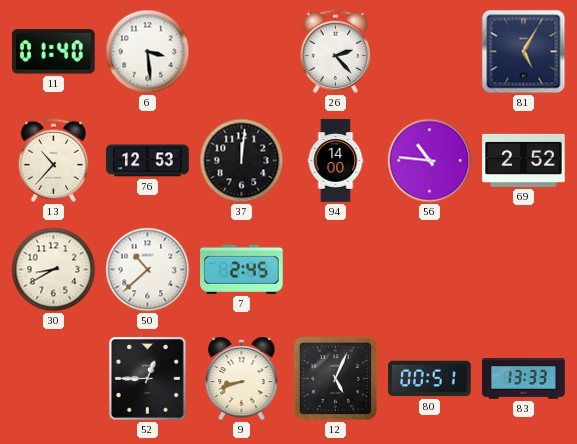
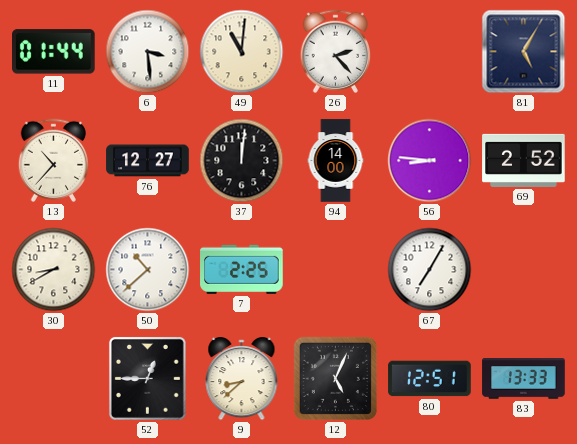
11: 01:40 -> 01:44
49: none -> 11:01
76: 12:53 -> 12:27
56: 10:46 -> 8:46
7: 2:45 -> 2:25
67: none -> 7:05
9: 8:42 -> 8:38
80: 00:51 -> 12:51
